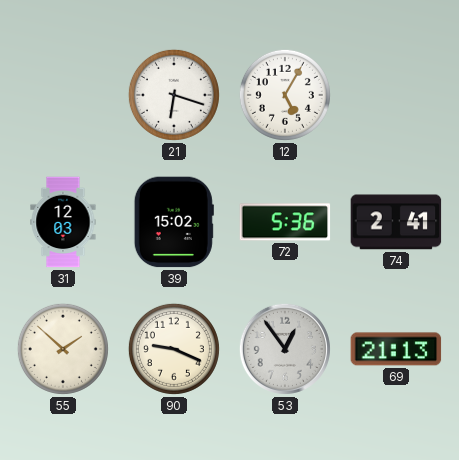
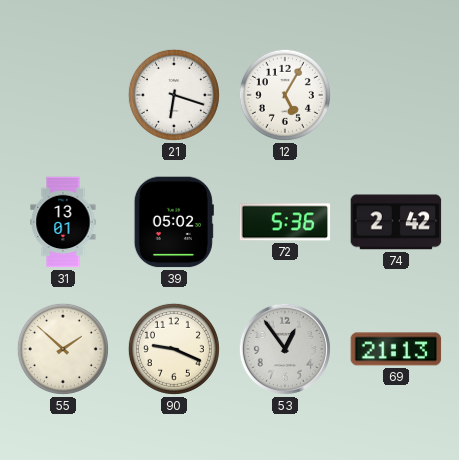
31: 12:03 -> 13:01
39: 15:02 -> 05:02
74: 2:41 -> 2:42
